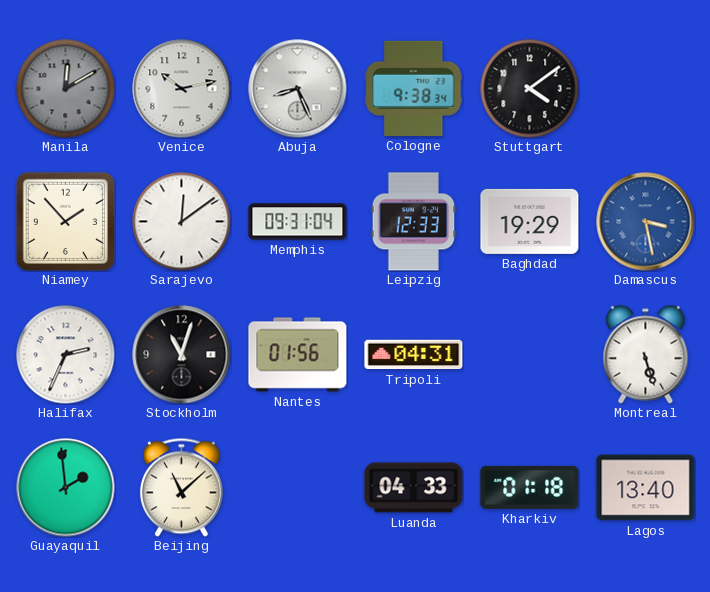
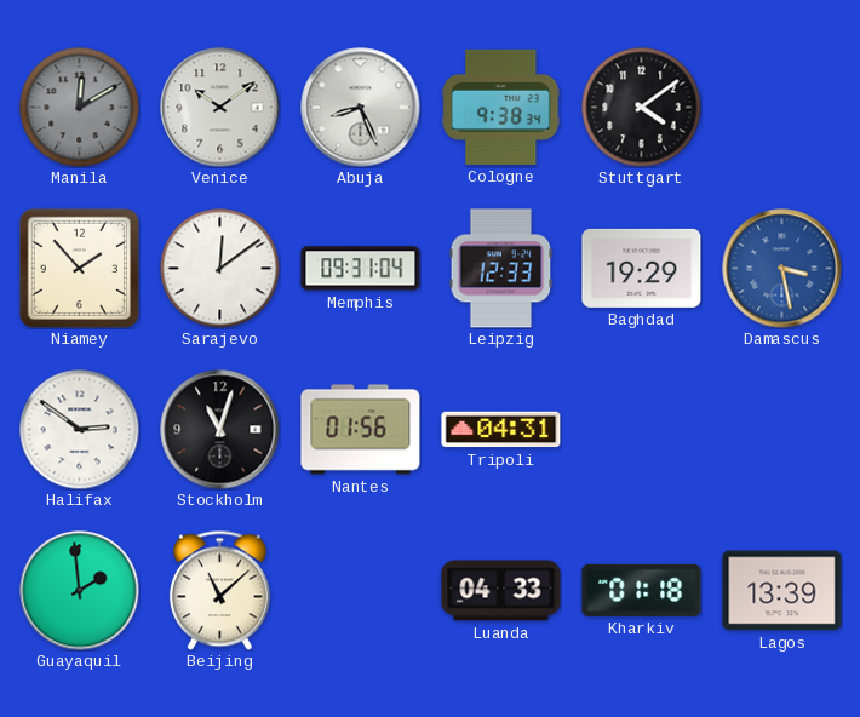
Venice: 10:13 -> 10:09
Halifax: 2:34 -> 2:51
Montreal: 5:27 -> none
Lagos: 13:40 -> 13:39
